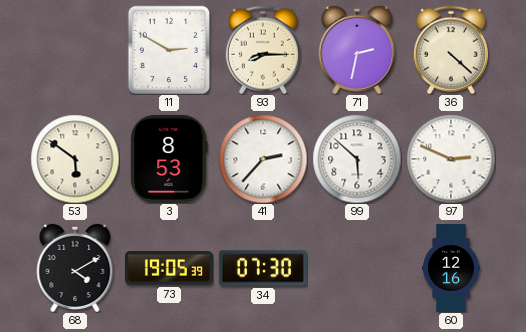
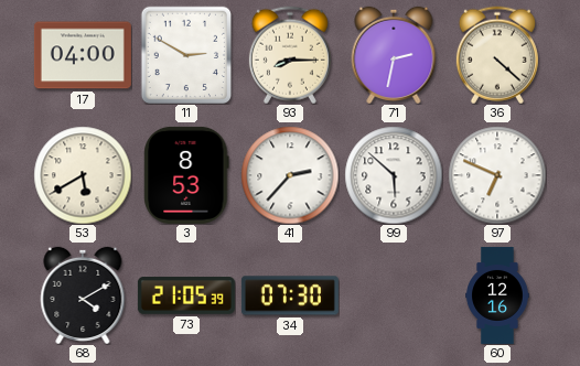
17: none -> 04:00
53: 5:51 -> 5:40
97: 2:49 -> 6:49
73: 19:05 -> 21:05
